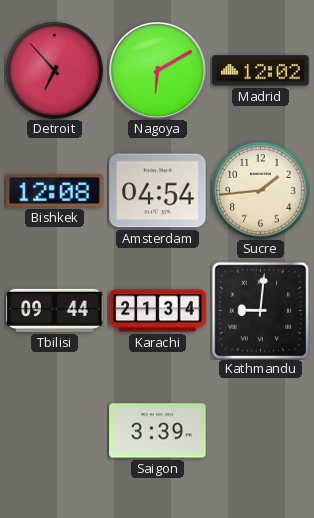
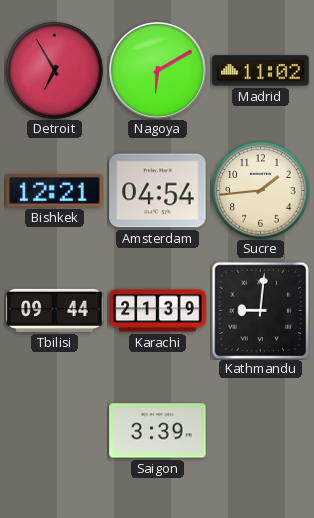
Detroit: 6:53 -> 6:55
Madrid: 12:02 -> 11:02
Bishkek: 12:08 -> 12:21
Karachi: 21:34 -> 21:39
